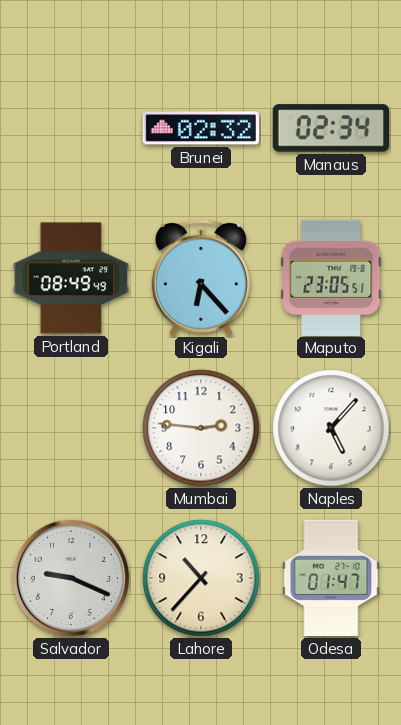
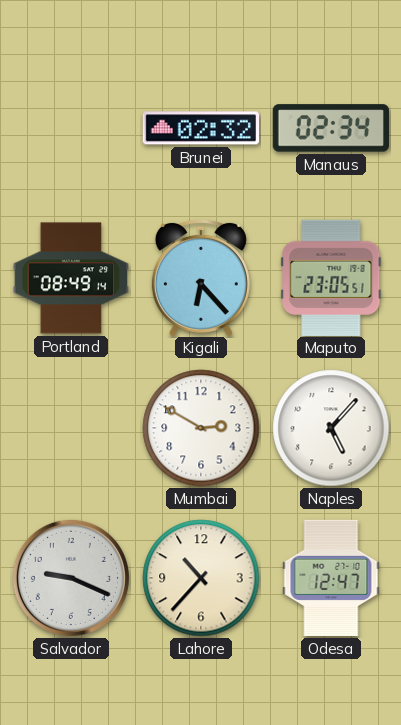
Portland: 08:49:49 -> 08:49:14
Mumbai: 2:46 -> 2:50
Odesa: 01:47 -> 12:47
